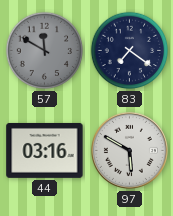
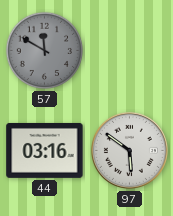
83: 7:21 -> none
97: 5:50 -> 5:51
